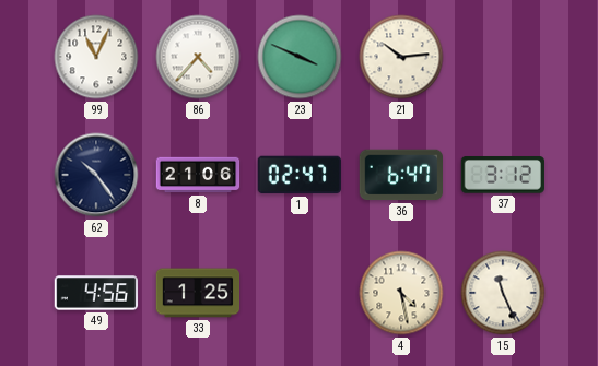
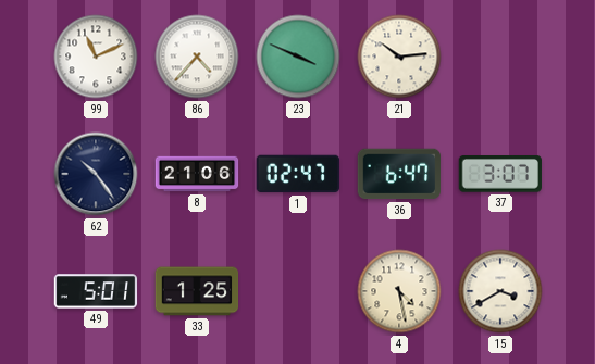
99: 11:04 -> 11:11
37: 3:12 -> 3:07
49: 4:56 -> 5:01
15: 11:26 -> 3:40
